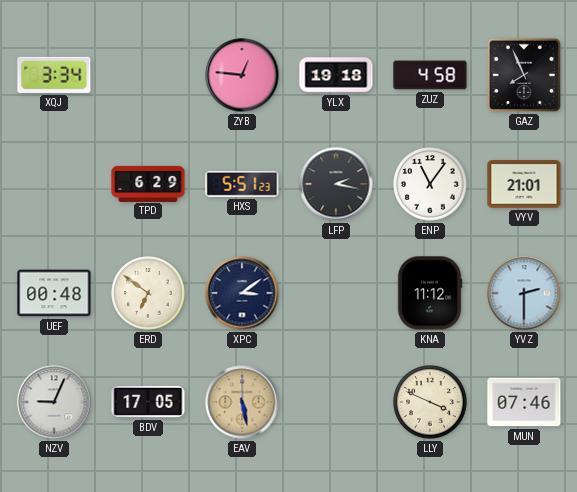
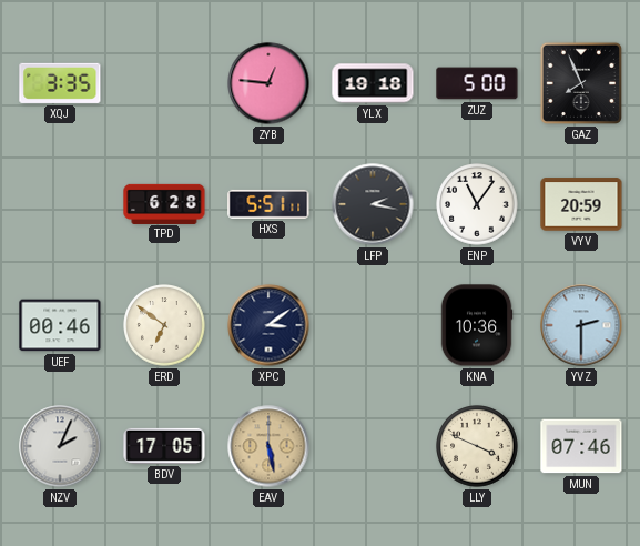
XQJ: 3:34 -> 3:35
ZUZ: 4:58 -> 5:00
TPD: 6:29 -> 6:28
HXS: 5:51:23 -> 5:51:11
VYV: 21:01 -> 20:59
UEF: 00:48 -> 00:46
KNA: 11:12 -> 10:36
NZV: 9:04 -> 2:04
